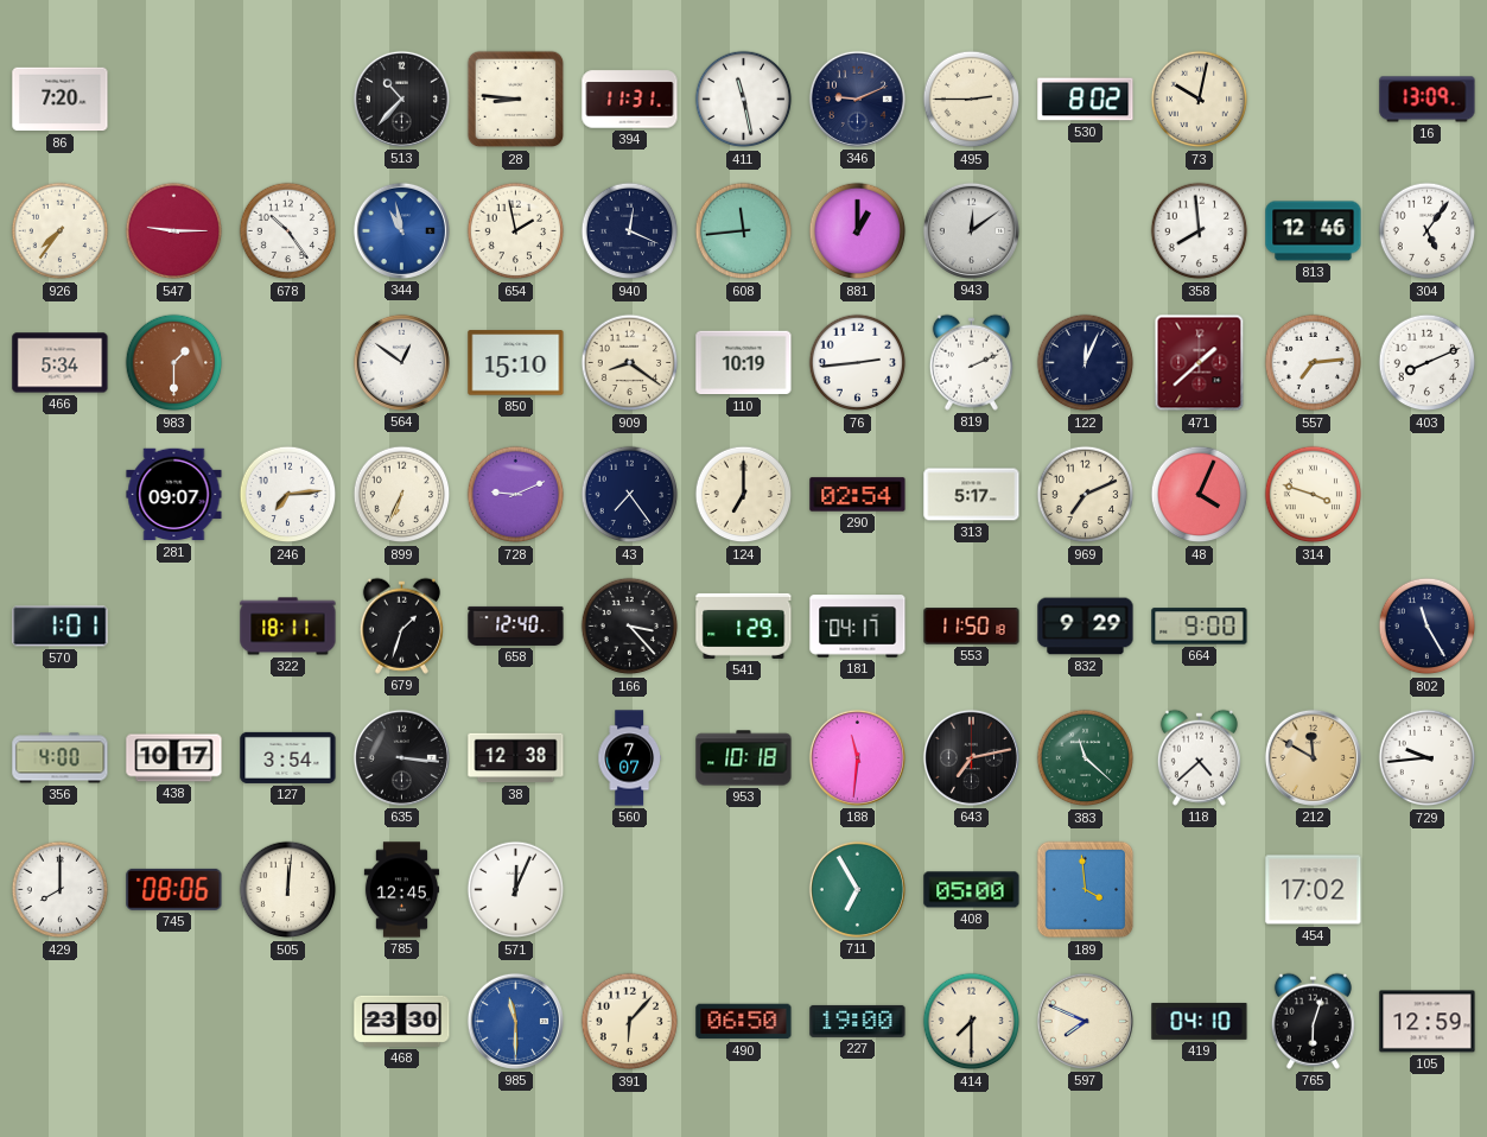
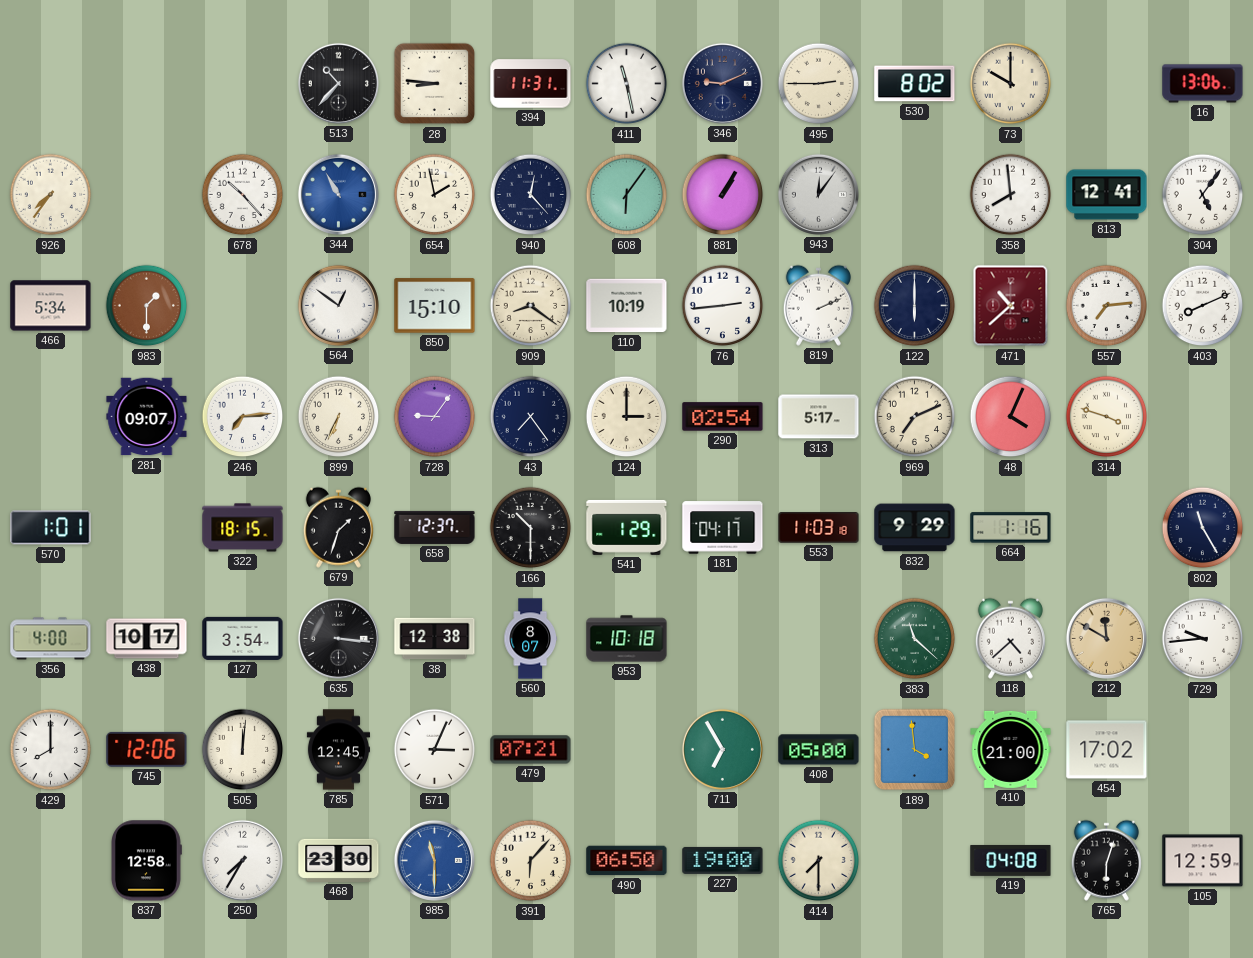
86: 7:20 -> none
73: 10:02 -> 10:00
16: 13:09 -> 13:06
547: 9:15 -> none
678: 10:24 -> 10:23
344: 10:58 -> 10:55
940: 12:19 -> 12:23
608: 11:44 -> 6:06
881: 1:00 -> 1:05
943: 12:09 -> 12:06
813: 12:46 -> 12:41
122: 12:04 -> 6:00
471: 1:38 -> 10:38
728: 9:11 -> 9:06
124: 7:00 -> 3:00
322: 18:11 -> 18:15
658: 12:40 -> 12:37
166: 3:23 -> 10:30
553: 11:50 -> 11:03
664: 9:00 -> 1:16
560: 7:07 -> 8:07
188: 11:31 -> none
643: 7:13 -> none
745: 08:06 -> 12:06
571: 12:04 -> 3:04
479: none -> 07:21
410: none -> 21:00
837: none -> 12:58
250: none -> 7:35
597: 7:49 -> none
419: 04:10 -> 04:08
